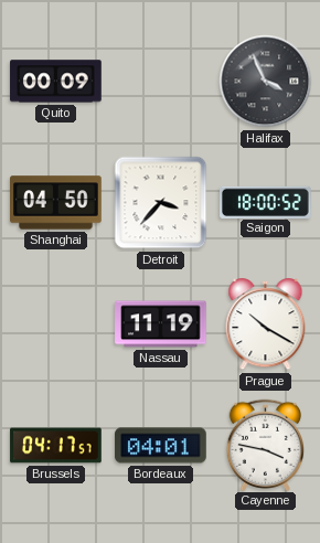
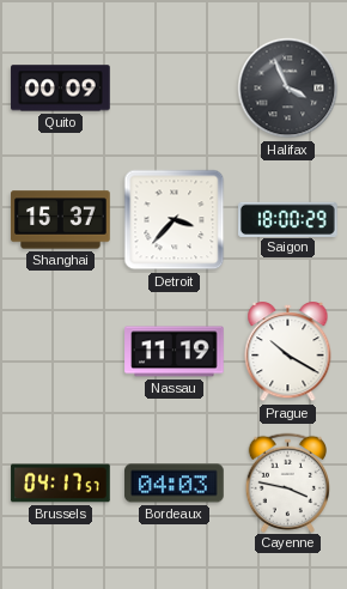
Shanghai: 04:50 -> 15:37
Saigon: 18:00:52 -> 18:00:29
Bordeaux: 04:01 -> 04:03
